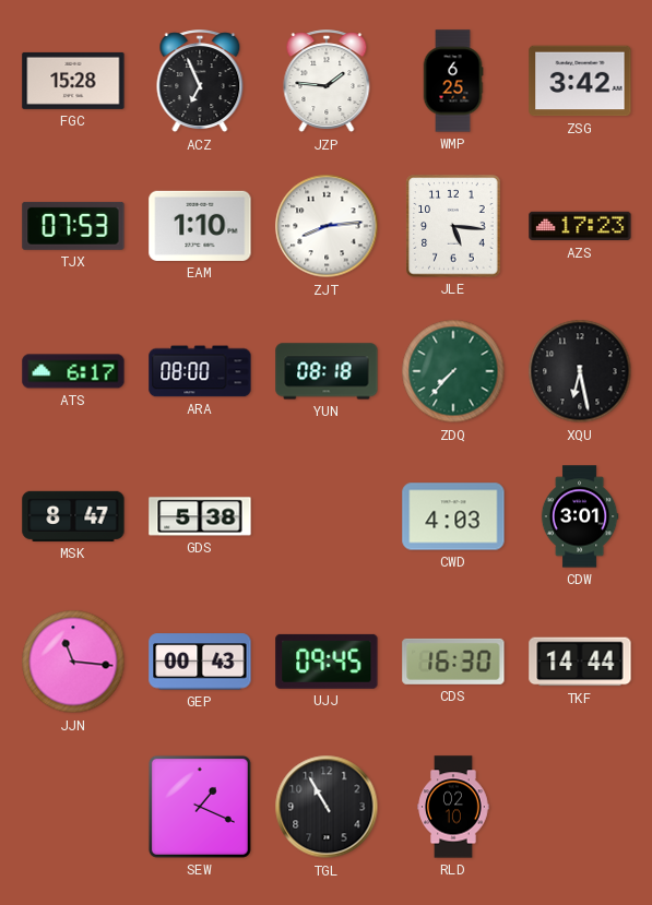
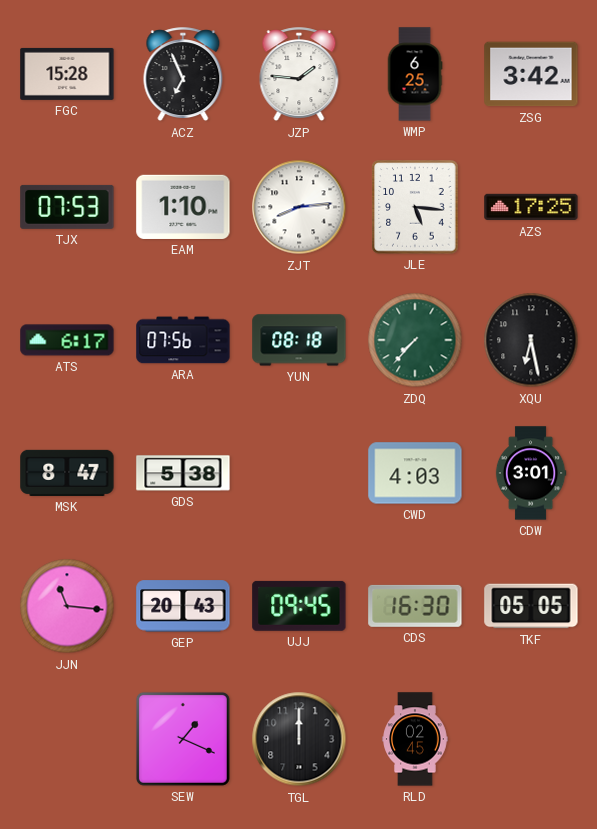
AZS: 17:23 -> 17:25
ARA: 08:00 -> 07:56
GEP: 00:43 -> 20:43
TKF: 14:44 -> 05:05
TGL: 10:55 -> 12:00
RLD: 02:10 -> 02:45
